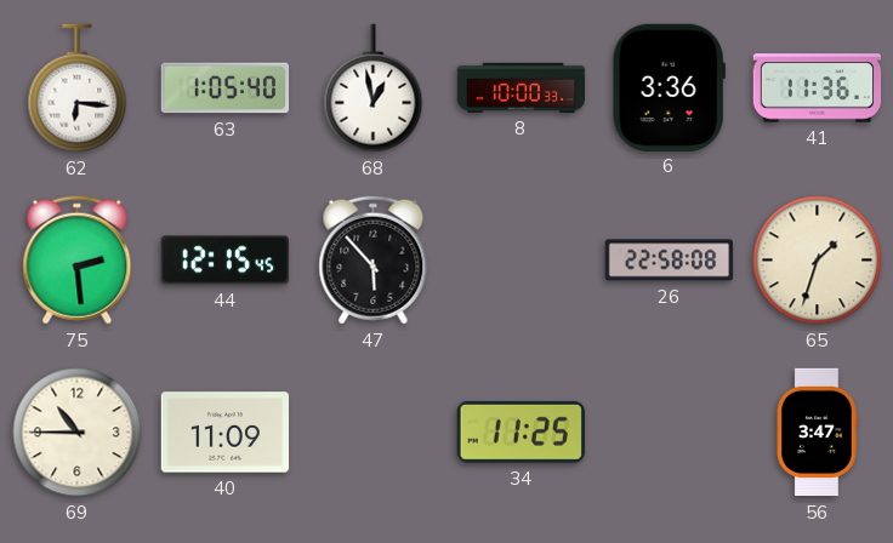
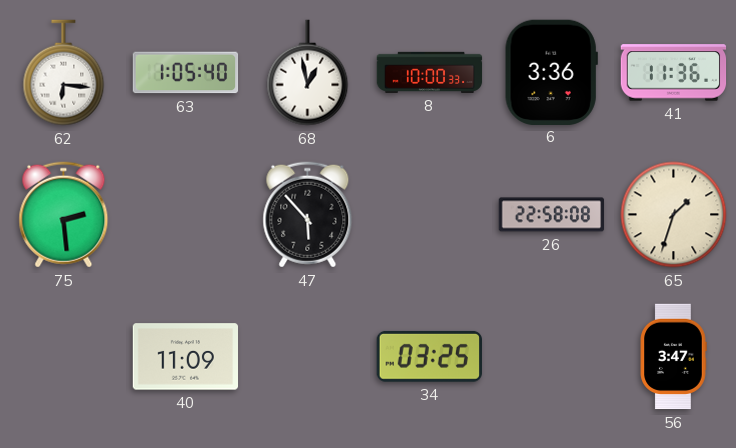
44: 12:15 -> none
69: 10:45 -> none
34: 11:25 -> 03:25
